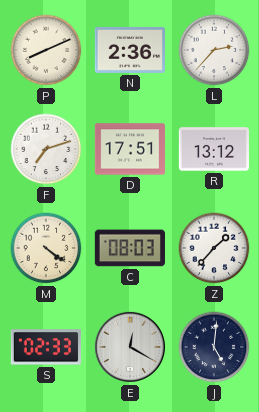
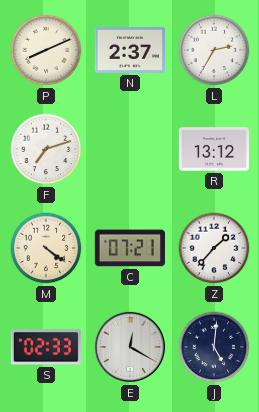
N: 2:36 -> 2:37
L: 2:37 -> 2:35
D: 17:51 -> none
C: 08:03 -> 07:21
